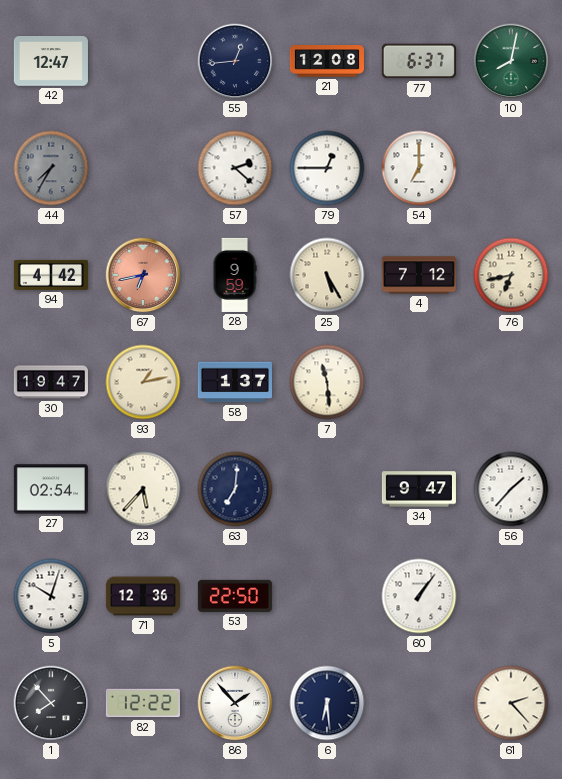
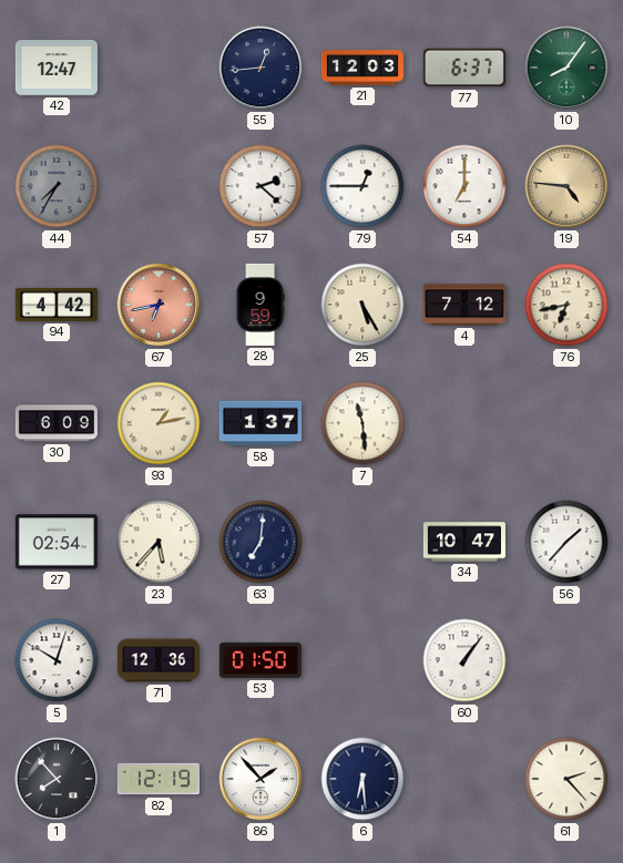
21: 12:08 -> 12:03
10: 8:02 -> 8:06
19: none -> 4:46
30: 19:47 -> 6:09
34: 9:47 -> 10:47
53: 22:50 -> 01:50
82: 12:22 -> 12:19
